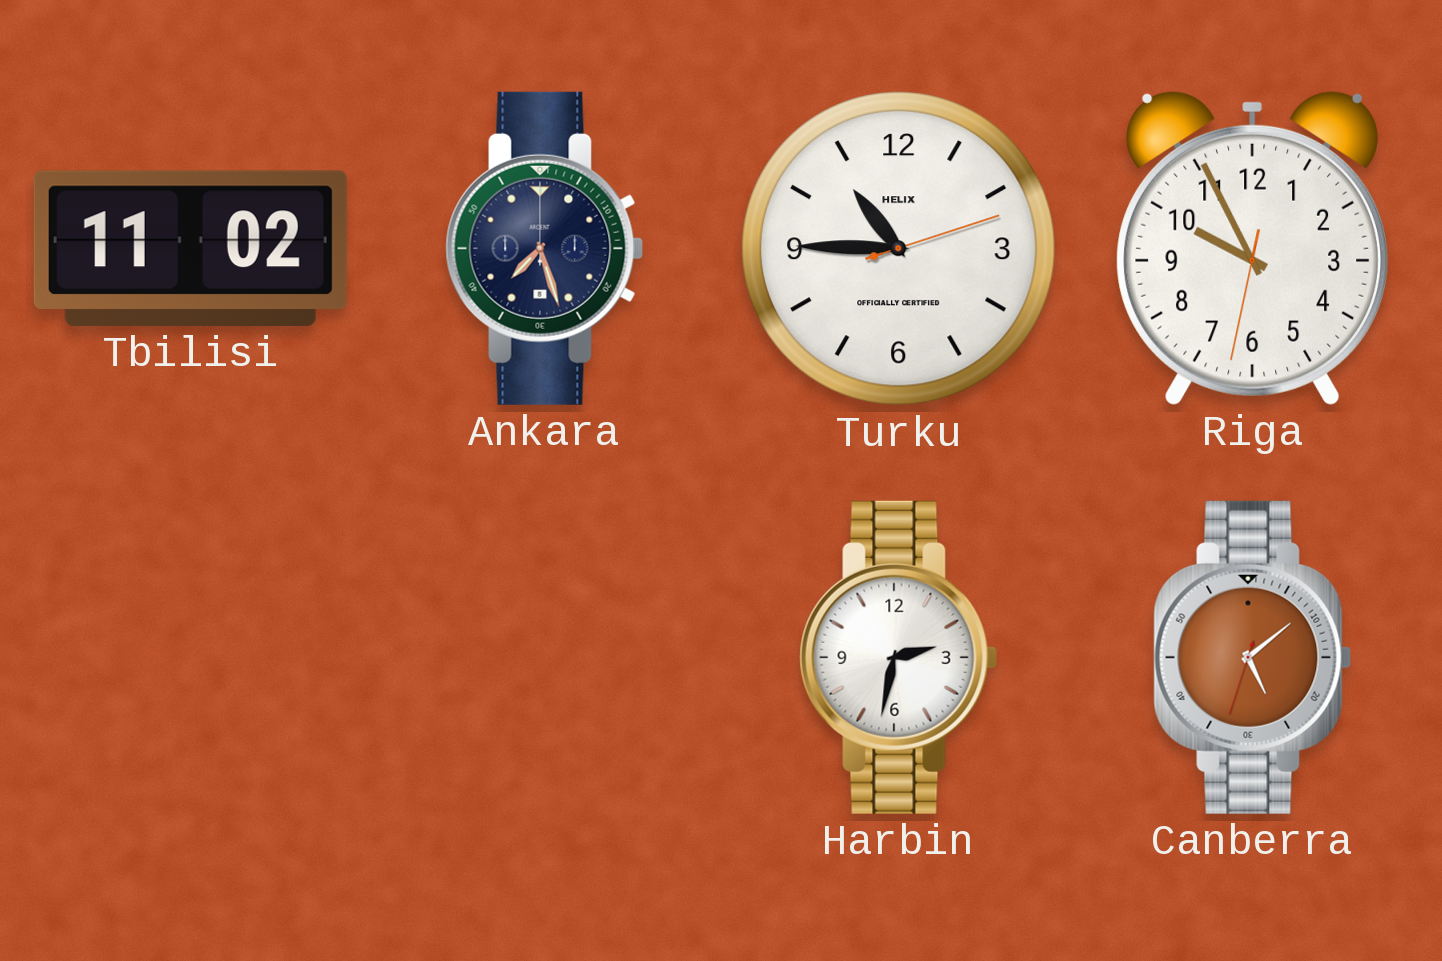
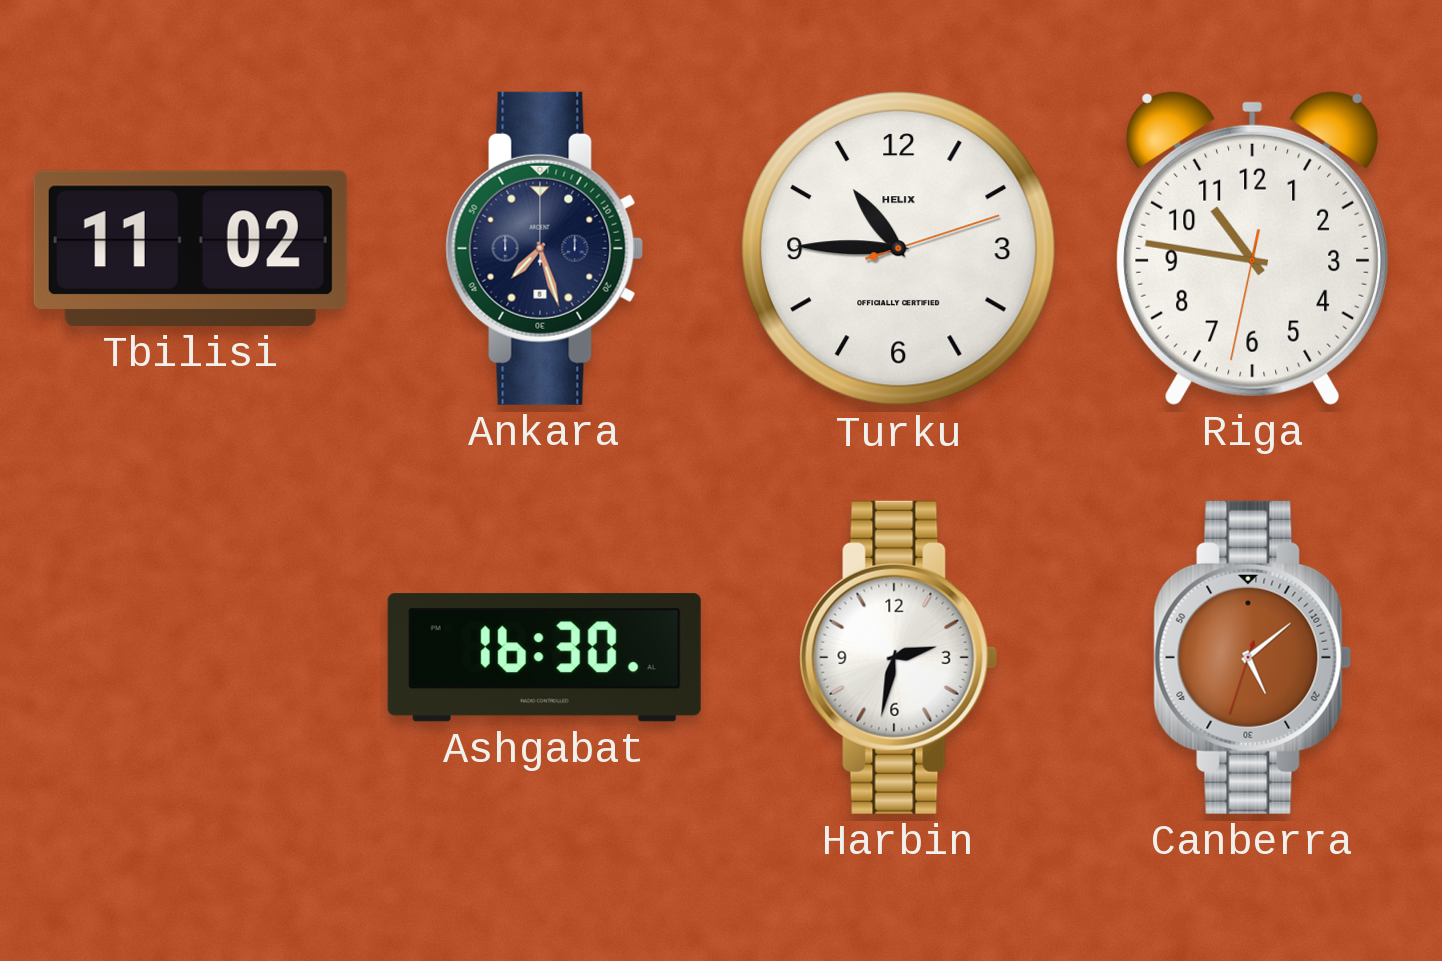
Riga: 9:55 -> 10:46
Ashgabat: none -> 16:30
